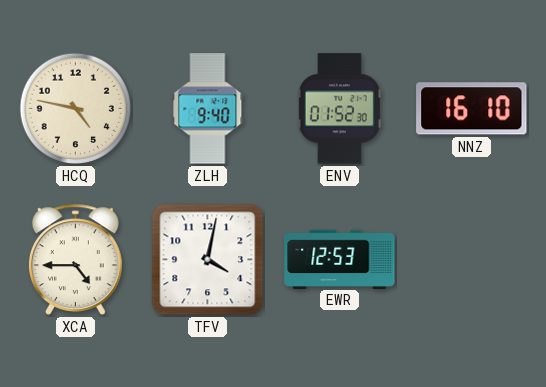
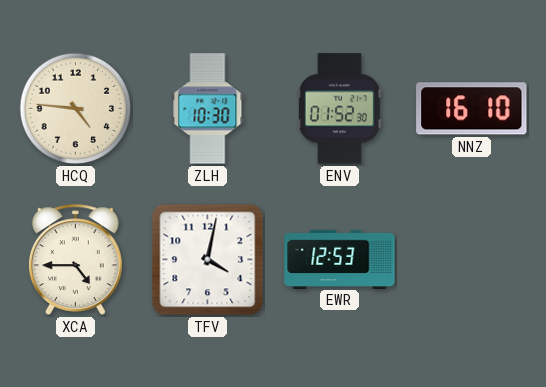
HCQ: 4:47 -> 4:46
ZLH: 9:40 -> 10:30
